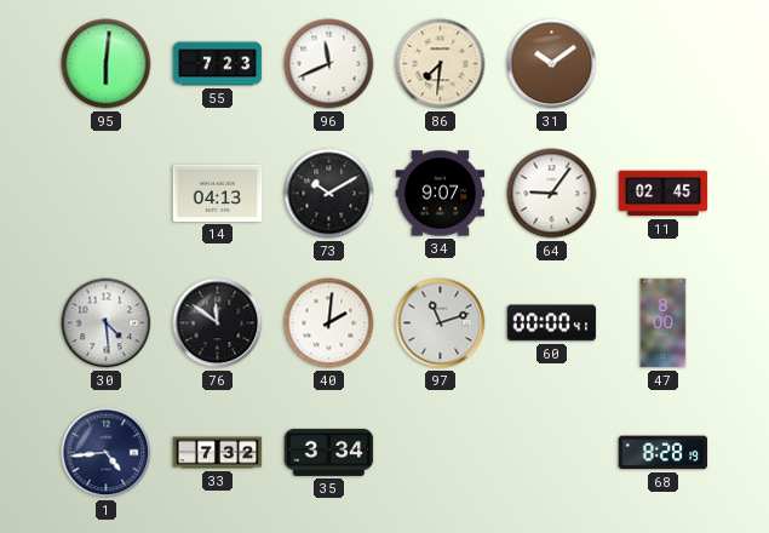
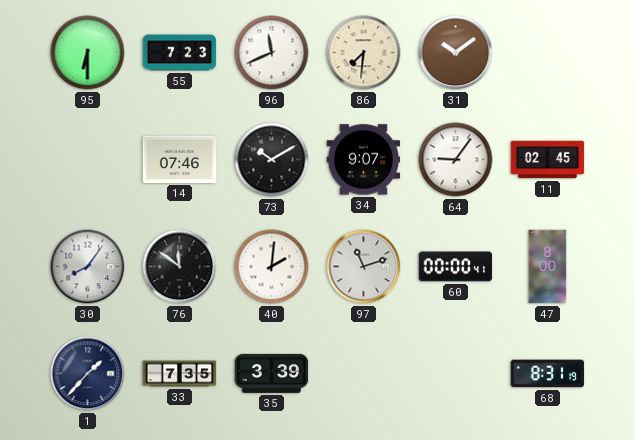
95: 6:01 -> 6:30
14: 04:13 -> 07:46
30: 4:29 -> 8:06
1: 4:44 -> 1:37
33: 7:32 -> 7:35
35: 3:34 -> 3:39
68: 8:28 -> 8:31
